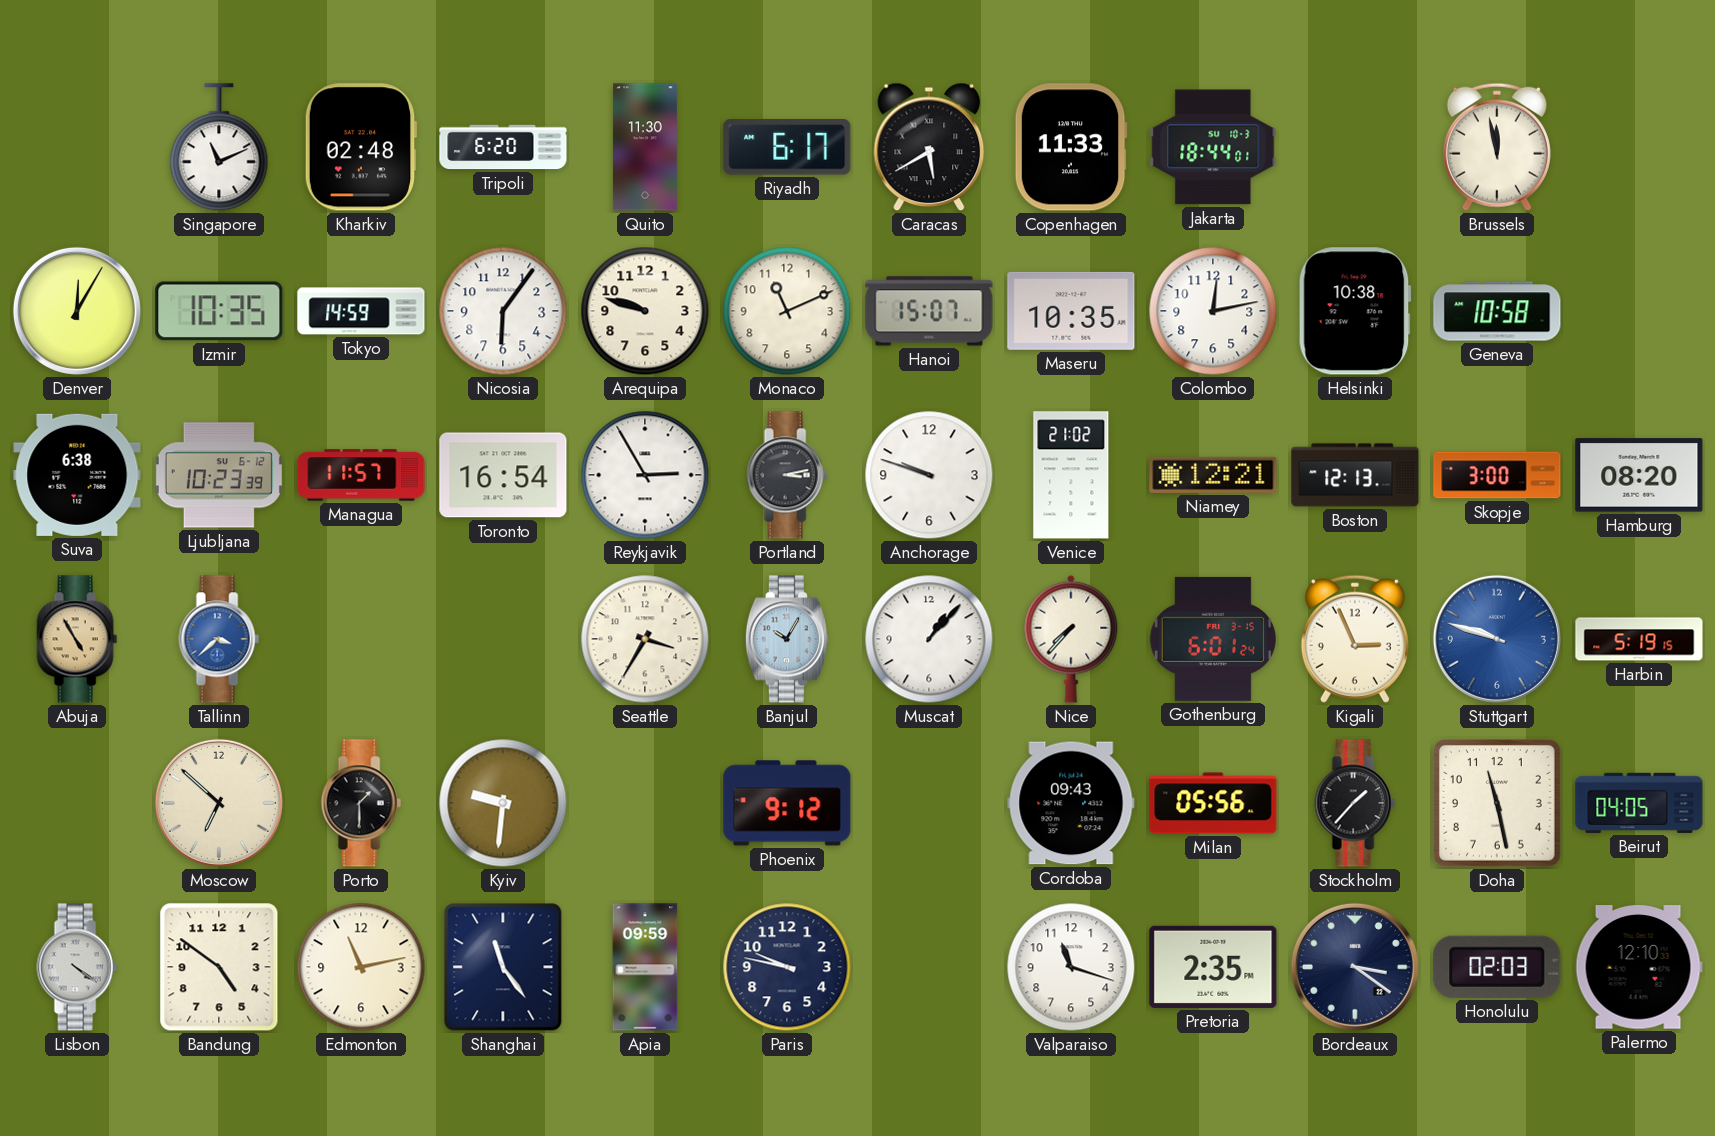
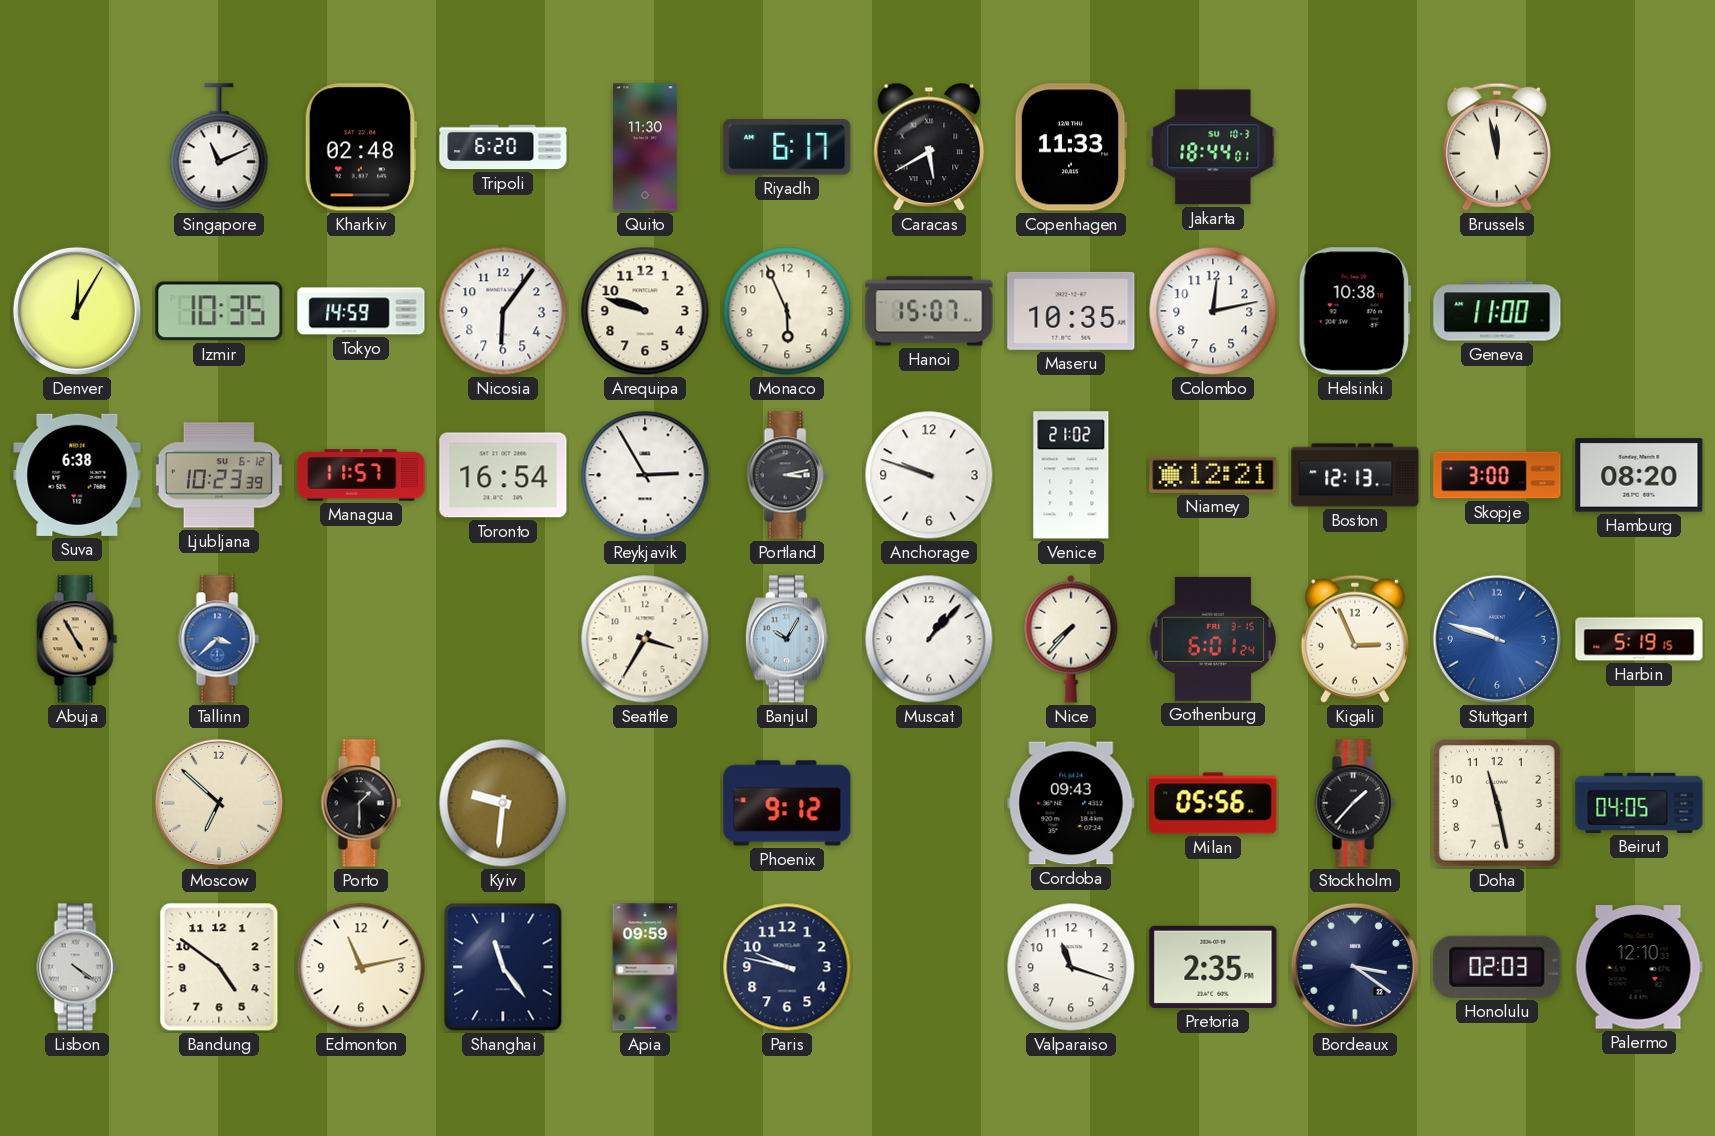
Monaco: 11:11 -> 5:56
Geneva: 10:58 -> 11:00
